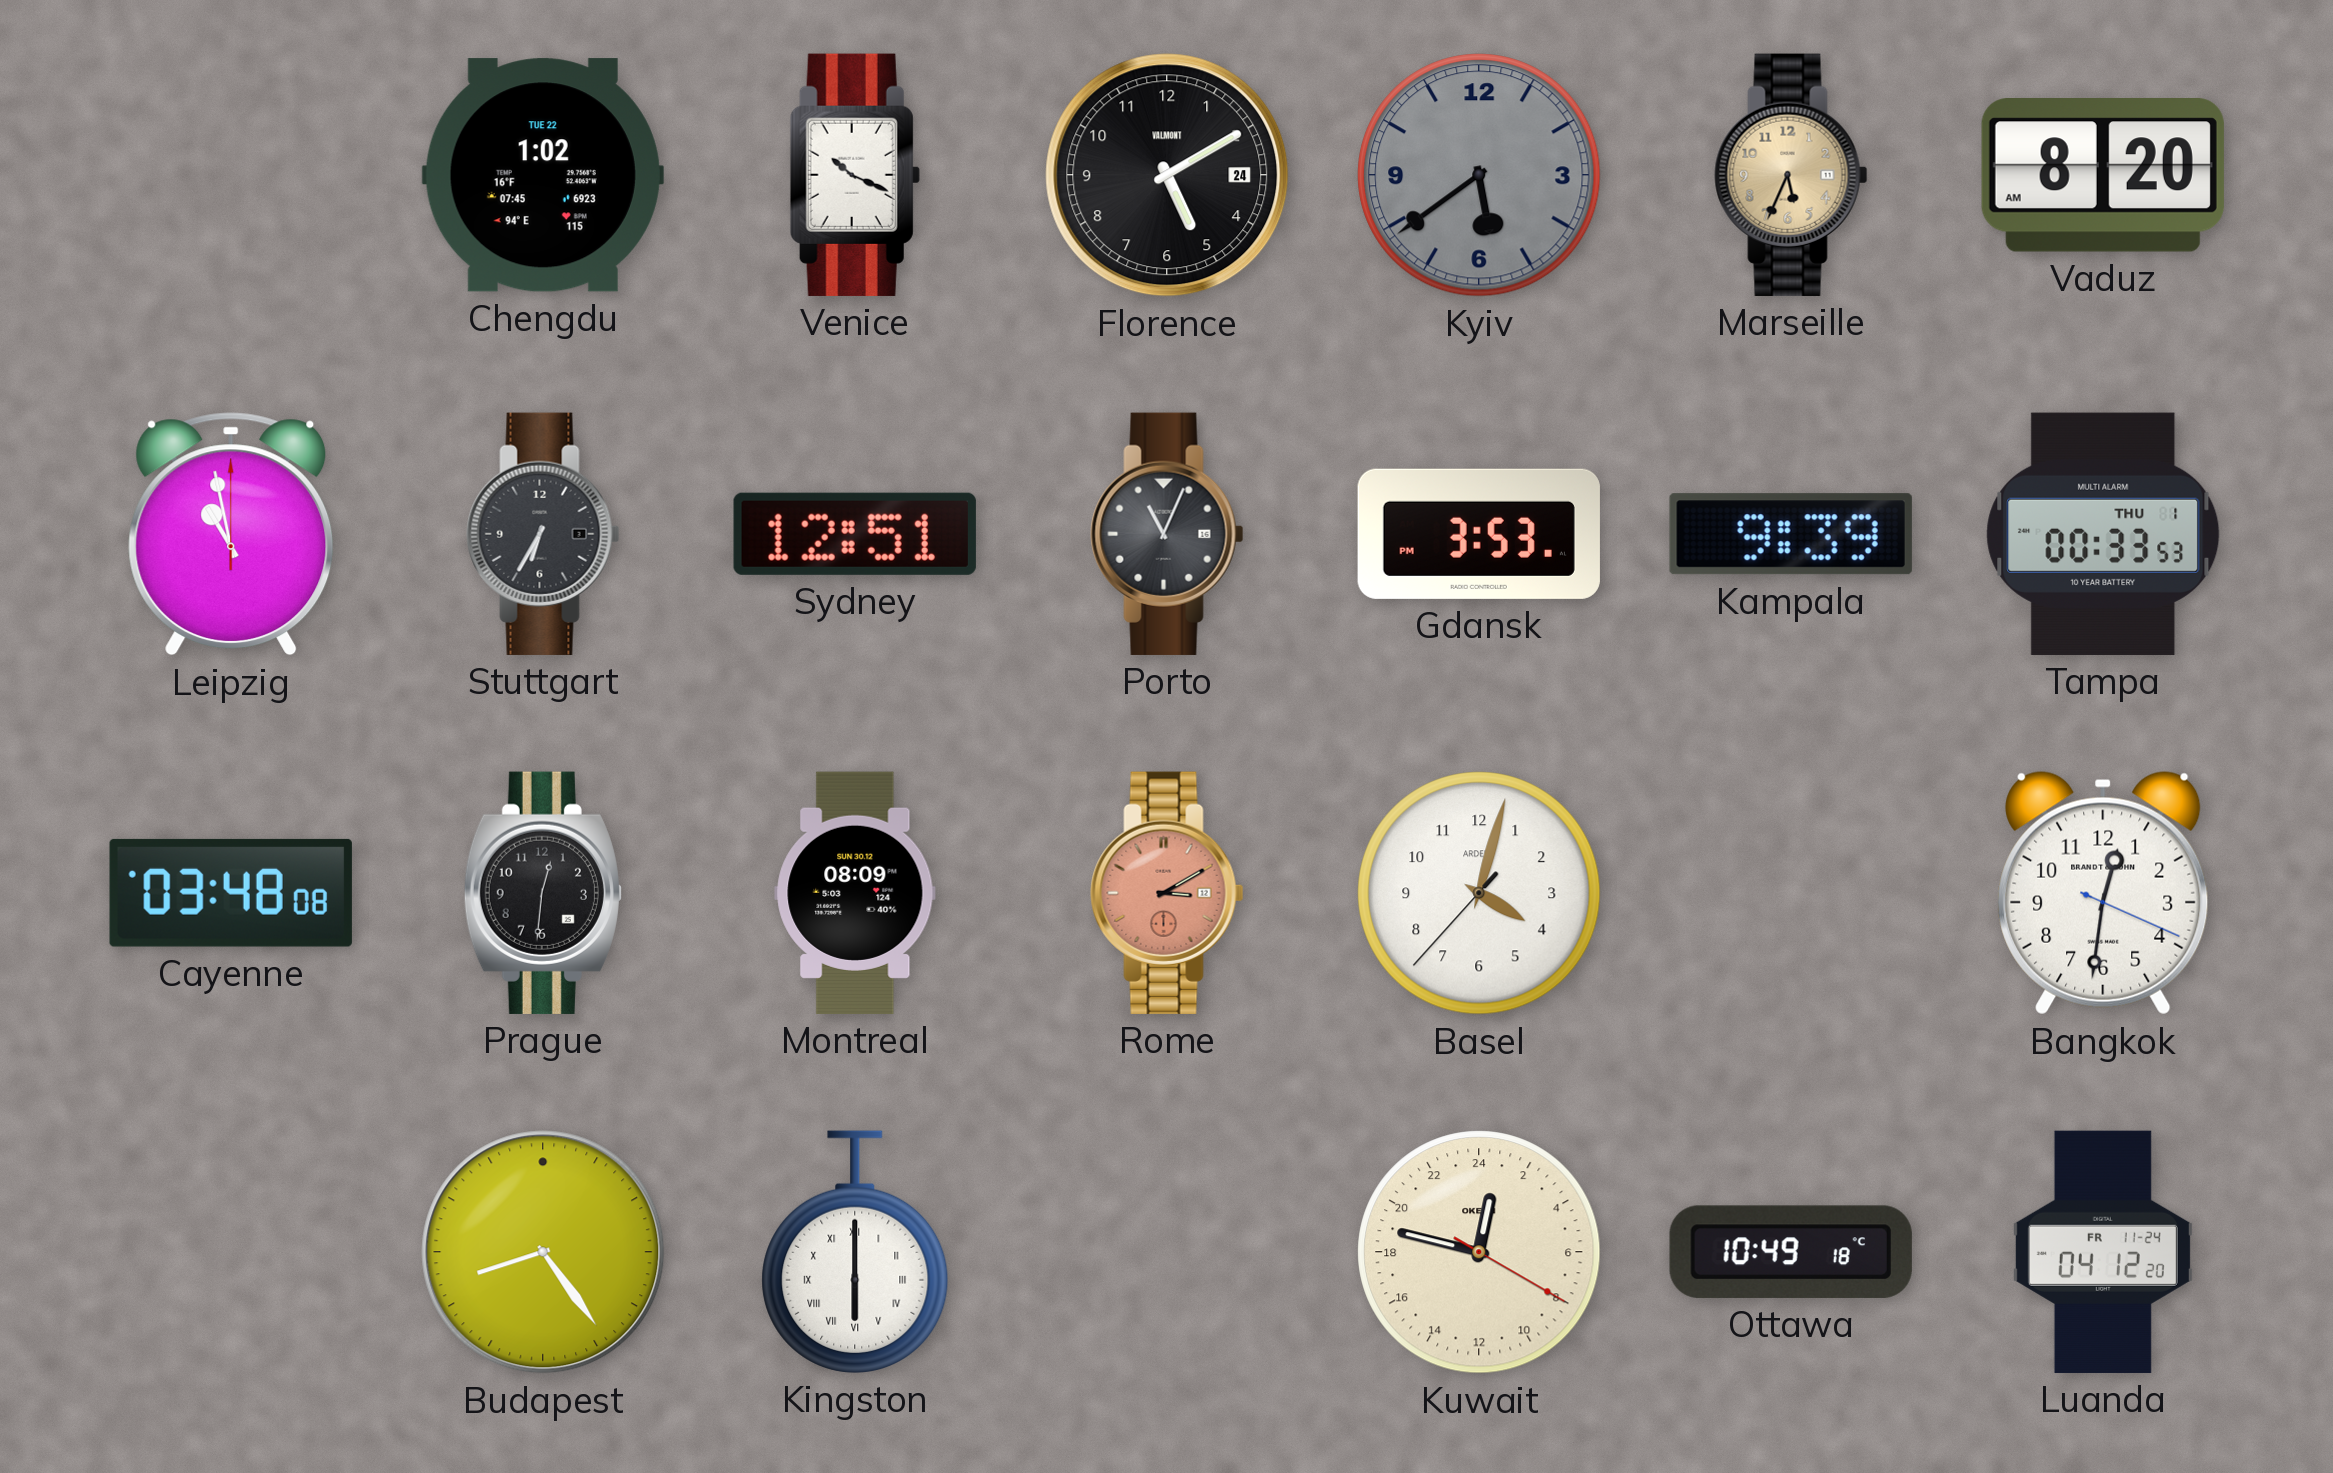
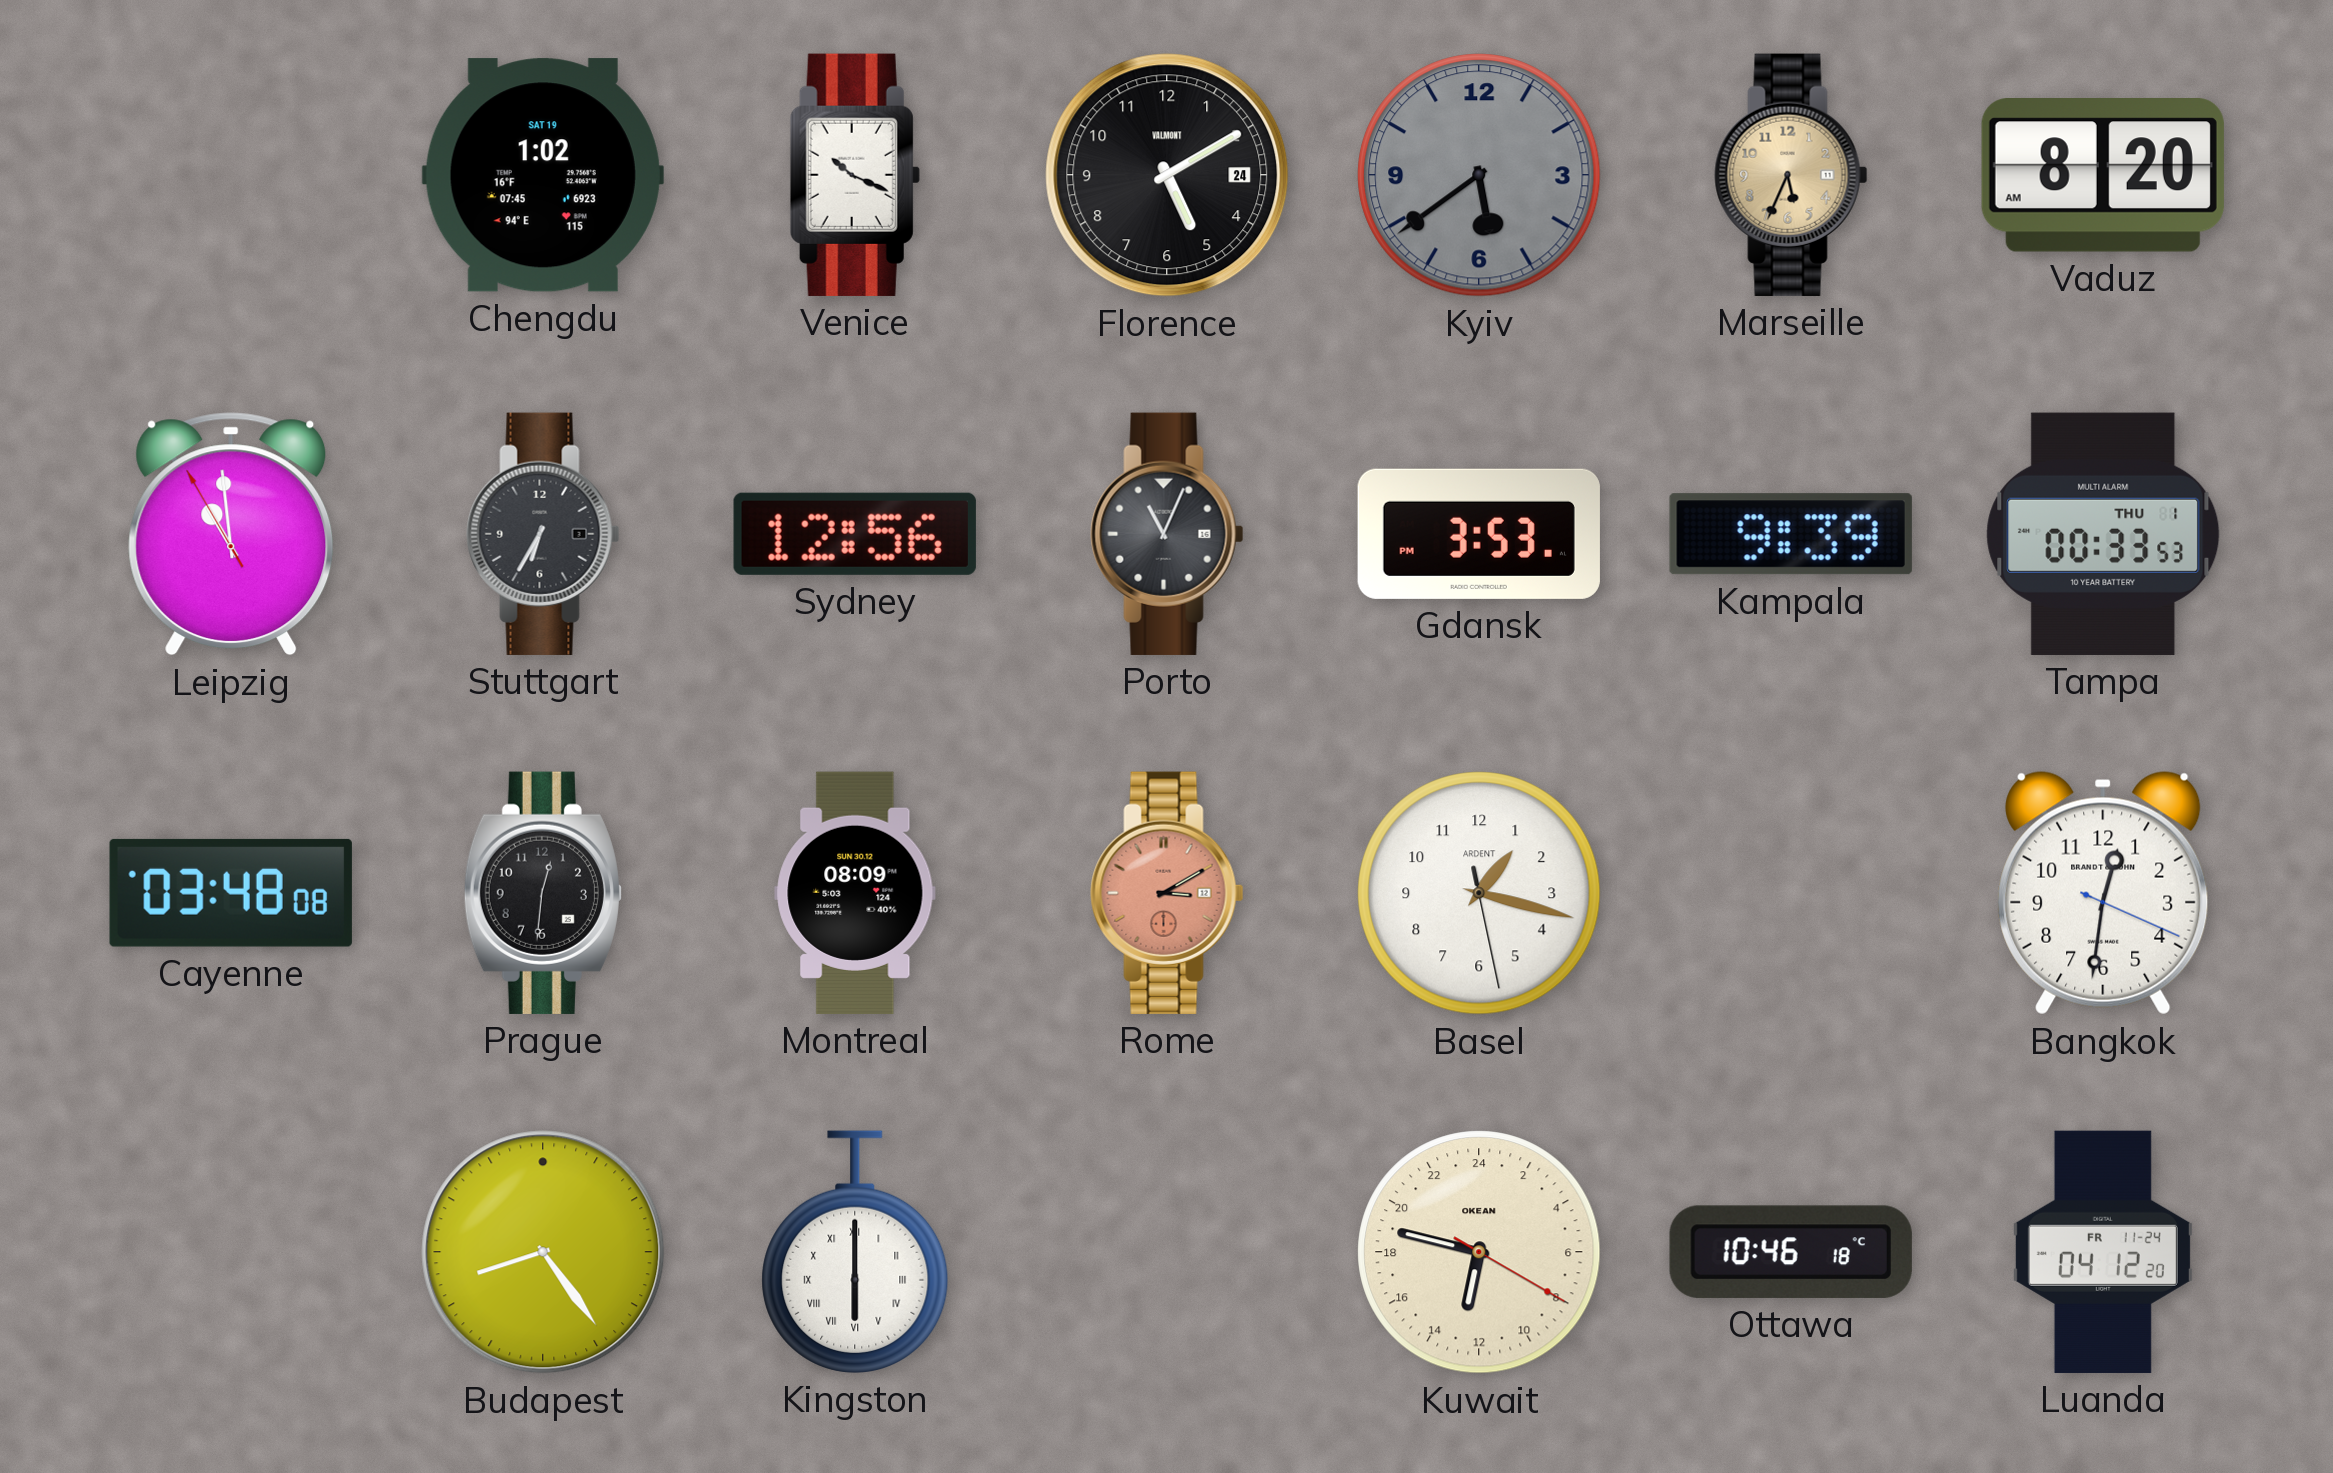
Chengdu date: TUE 22 -> SAT 19
Leipzig: 10:58:00 -> 10:58:55
Sydney: 12:51 -> 12:56
Basel: 4:02 -> 1:17
Kuwait: 0:47 -> 12:47
Ottawa: 10:49 -> 10:46
